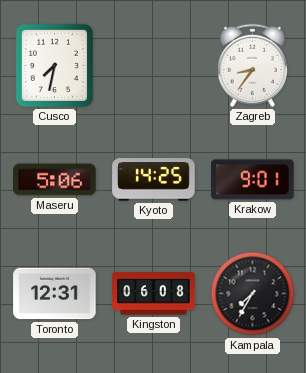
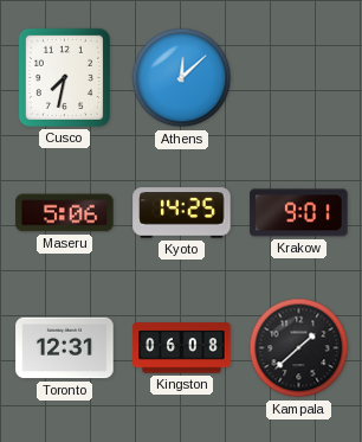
Athens: none -> 12:08
Zagreb: 8:36 -> none
Kampala: 7:35 -> 1:38
